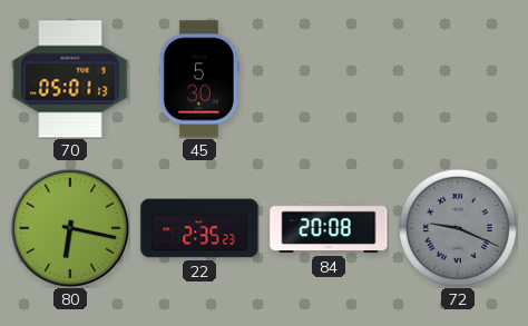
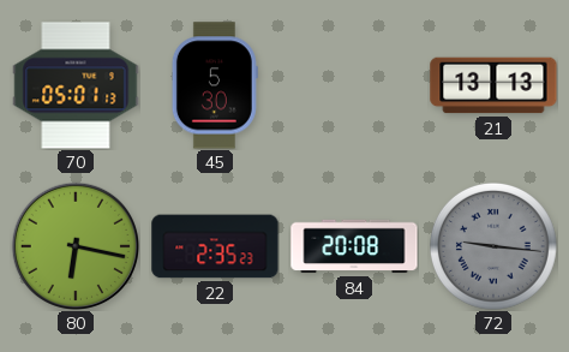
21: none -> 13:13
72: 9:19 -> 9:16
